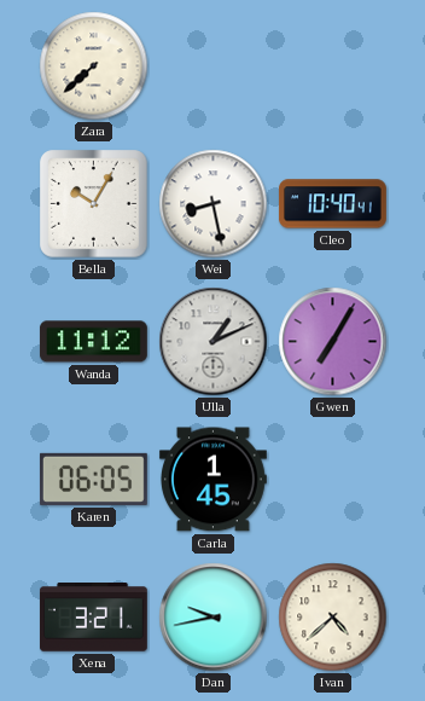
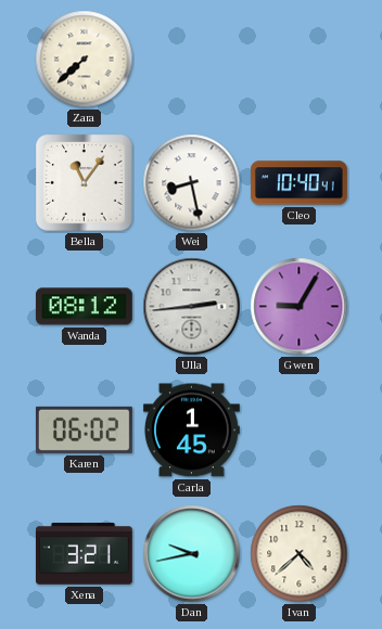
Bella: 10:05 -> 11:06
Wanda: 11:12 -> 08:12
Ulla: 1:11 -> 2:44
Gwen: 7:05 -> 9:05
Karen: 06:05 -> 06:02
